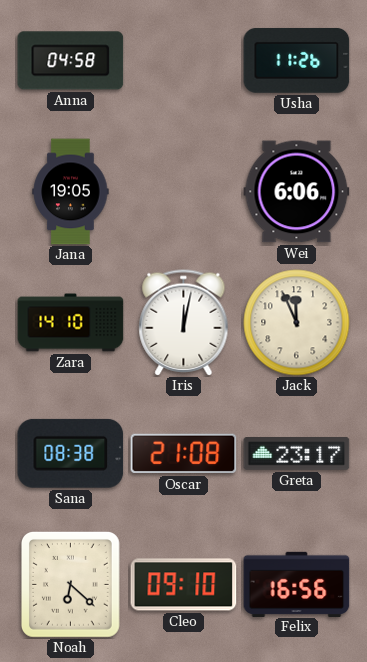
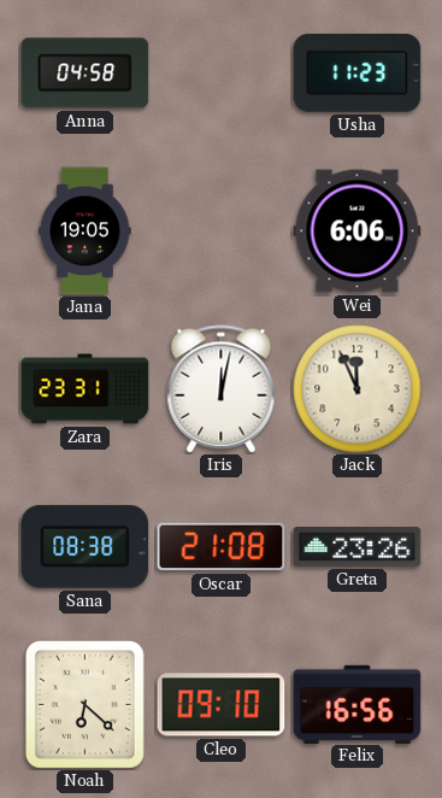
Usha: 11:26 -> 11:23
Zara: 14:10 -> 23:31
Greta: 23:17 -> 23:26
